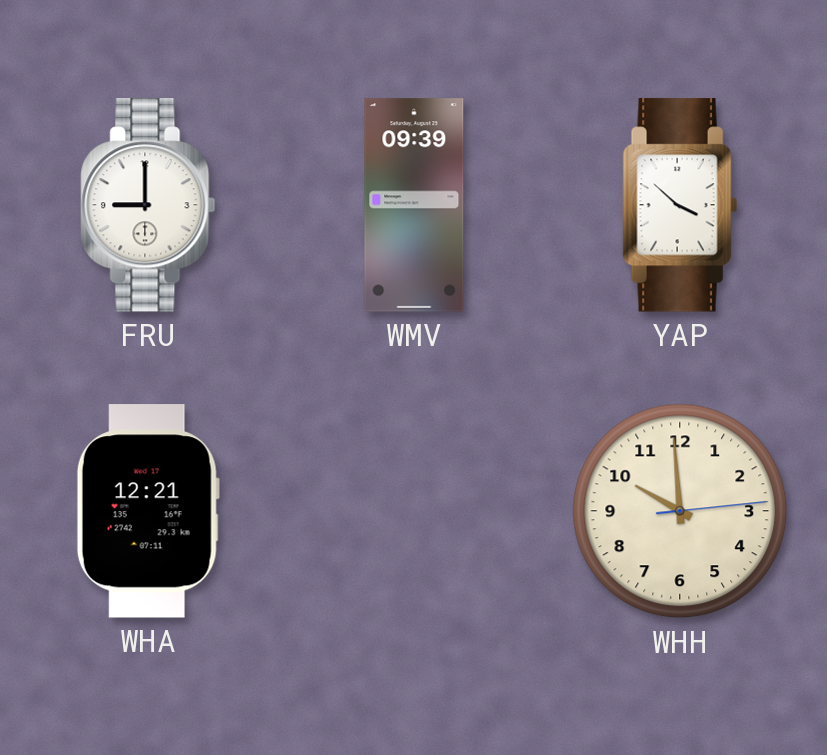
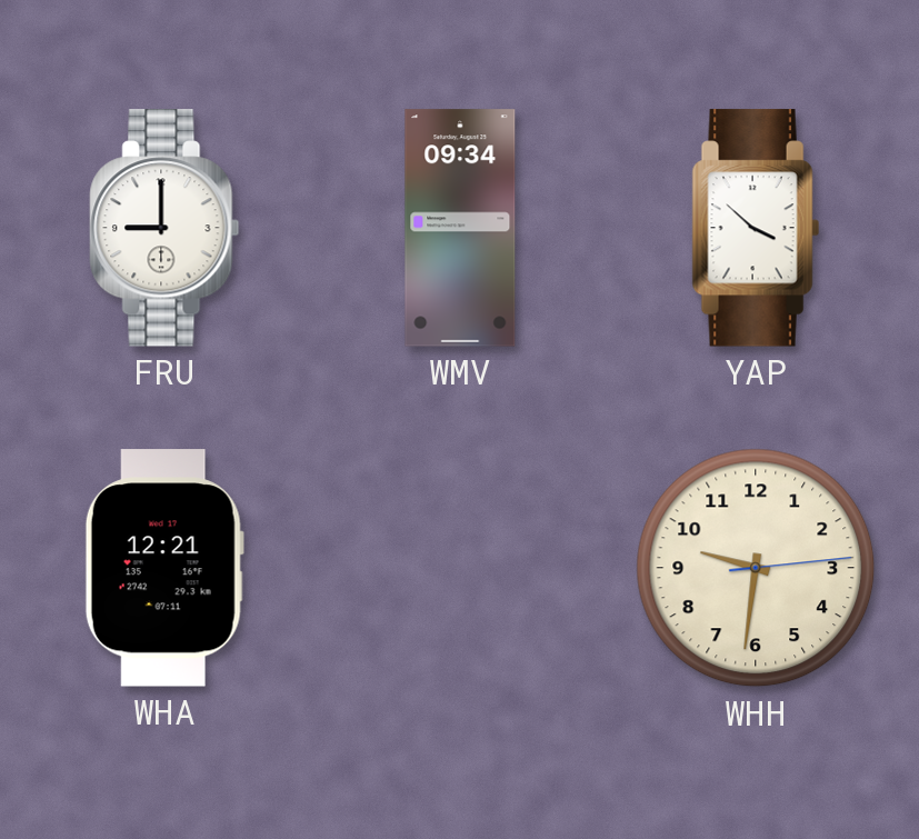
WMV: 09:39 -> 09:34
WHH: 9:59 -> 9:31
